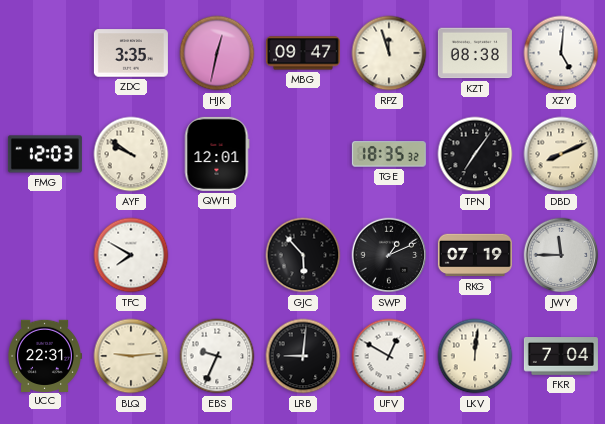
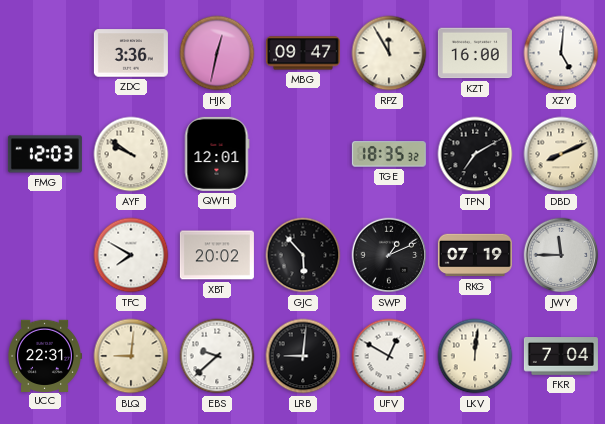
ZDC: 3:35 -> 3:36
RPZ: 11:57 -> 11:55
KZT: 08:38 -> 16:00
TPN: 7:06 -> 7:10
XBT: none -> 20:02
BLQ: 9:14 -> 9:01
EBS: 9:34 -> 9:38
